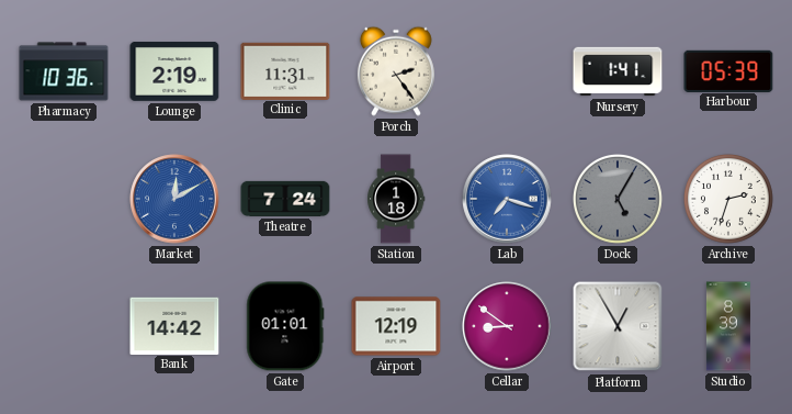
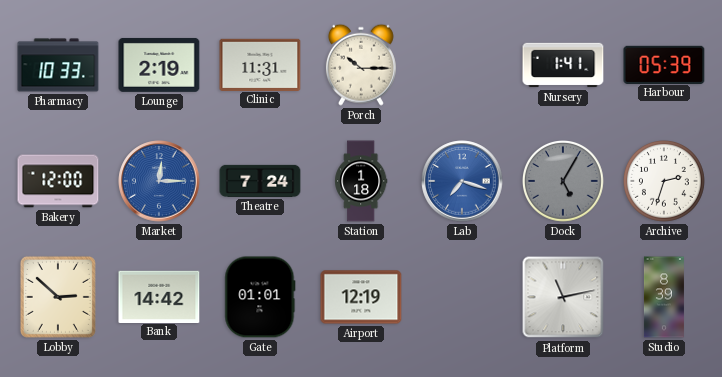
Pharmacy: 10:36 -> 10:33
Porch: 2:24 -> 10:15
Bakery: none -> 12:00
Market: 12:10 -> 12:15
Lobby: none -> 2:52
Cellar: 8:51 -> none
Platform: 12:55 -> 11:13
